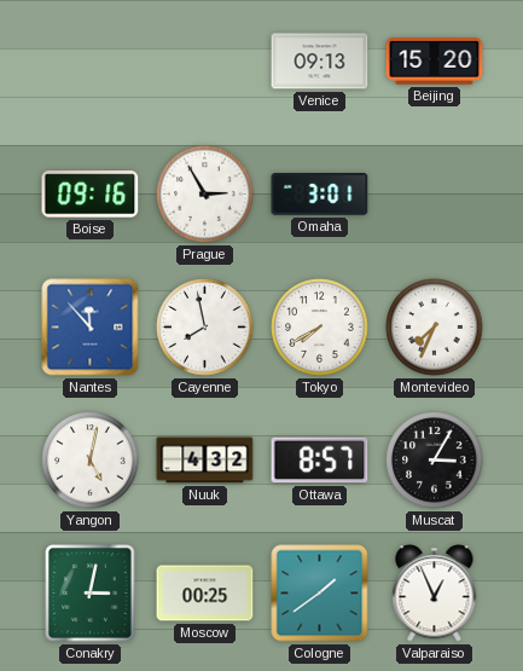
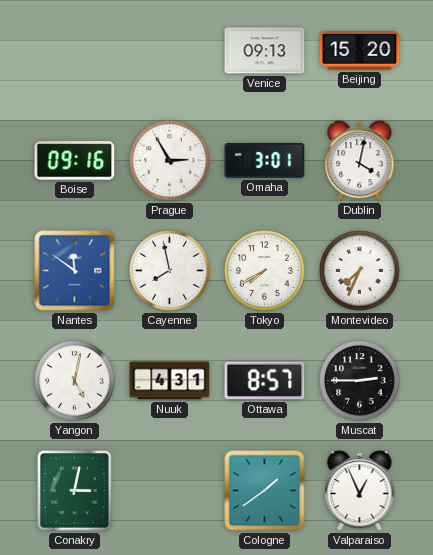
Dublin: none -> 4:02
Nantes: 11:53 -> 11:51
Nuuk: 4:32 -> 4:31
Muscat: 3:05 -> 2:45
Moscow: 00:25 -> none
